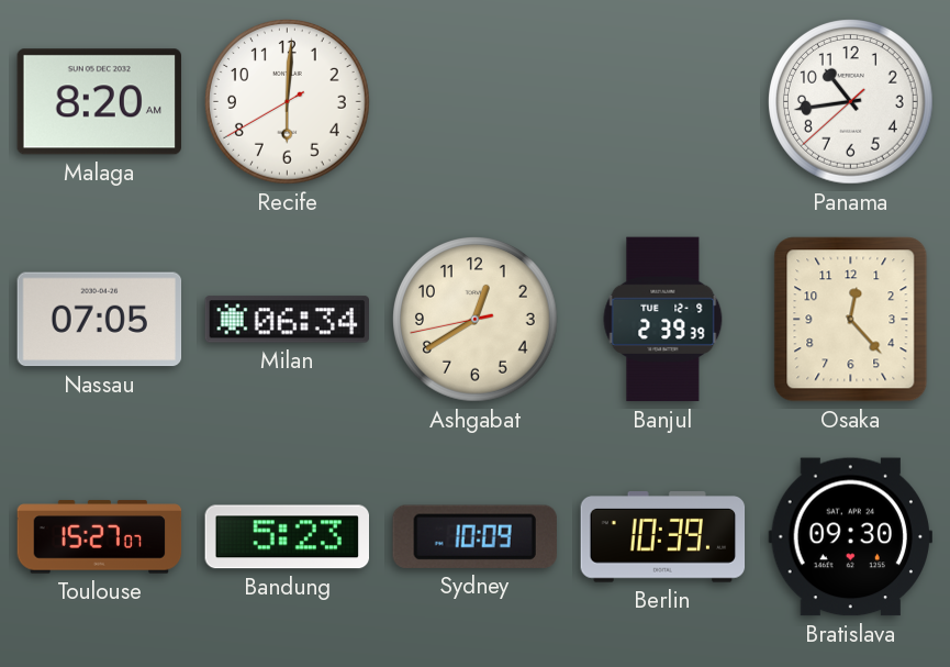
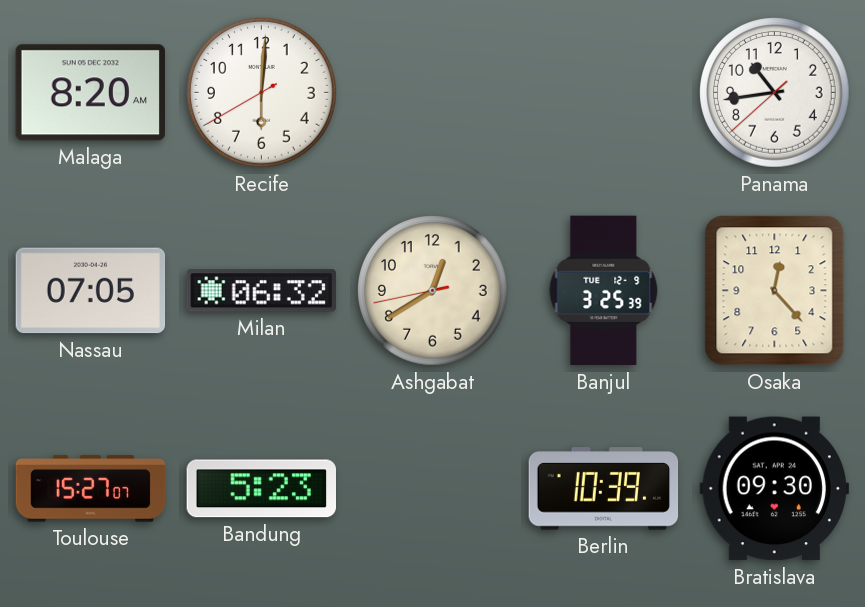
Milan: 06:34 -> 06:32
Banjul: 2:39 -> 3:25
Sydney: 10:09 -> none
